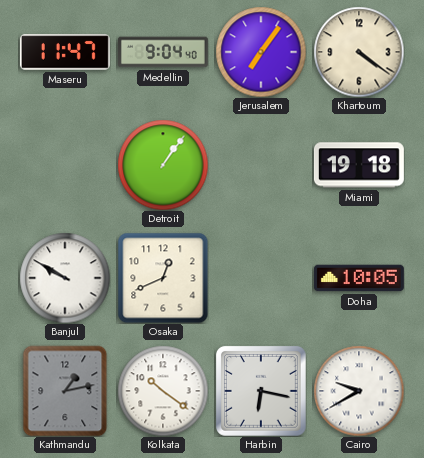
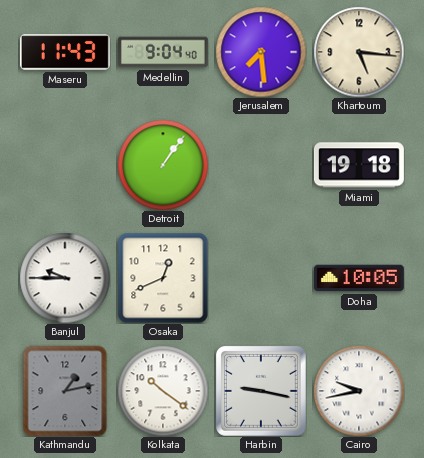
Maseru: 11:47 -> 11:43
Jerusalem: 7:06 -> 7:29
Khartoum: 4:21 -> 5:16
Banjul: 9:50 -> 9:45
Harbin: 6:17 -> 9:17
Cairo: 9:40 -> 9:43
